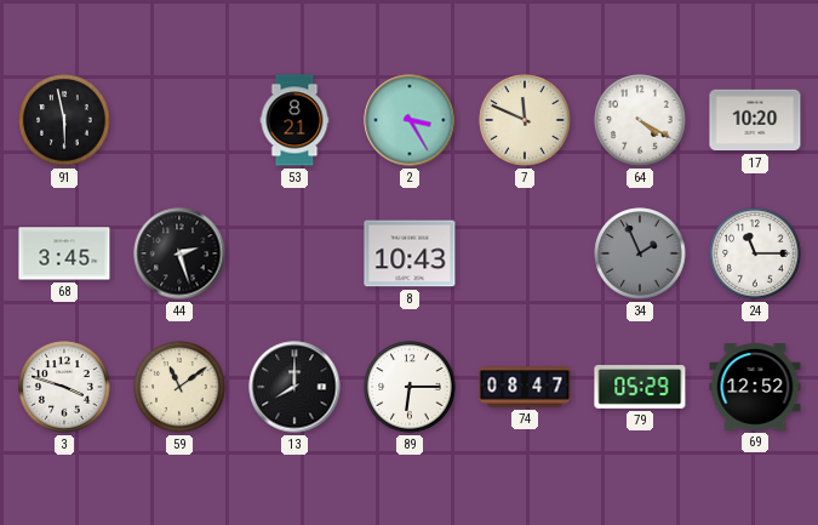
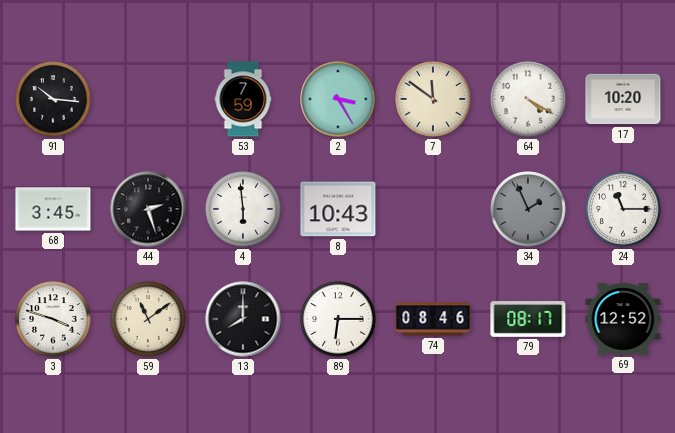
91: 5:58 -> 10:16
53: 8:21 -> 7:59
7: 11:49 -> 11:51
4: none -> 5:59
74: 08:47 -> 08:46
79: 05:29 -> 08:17
